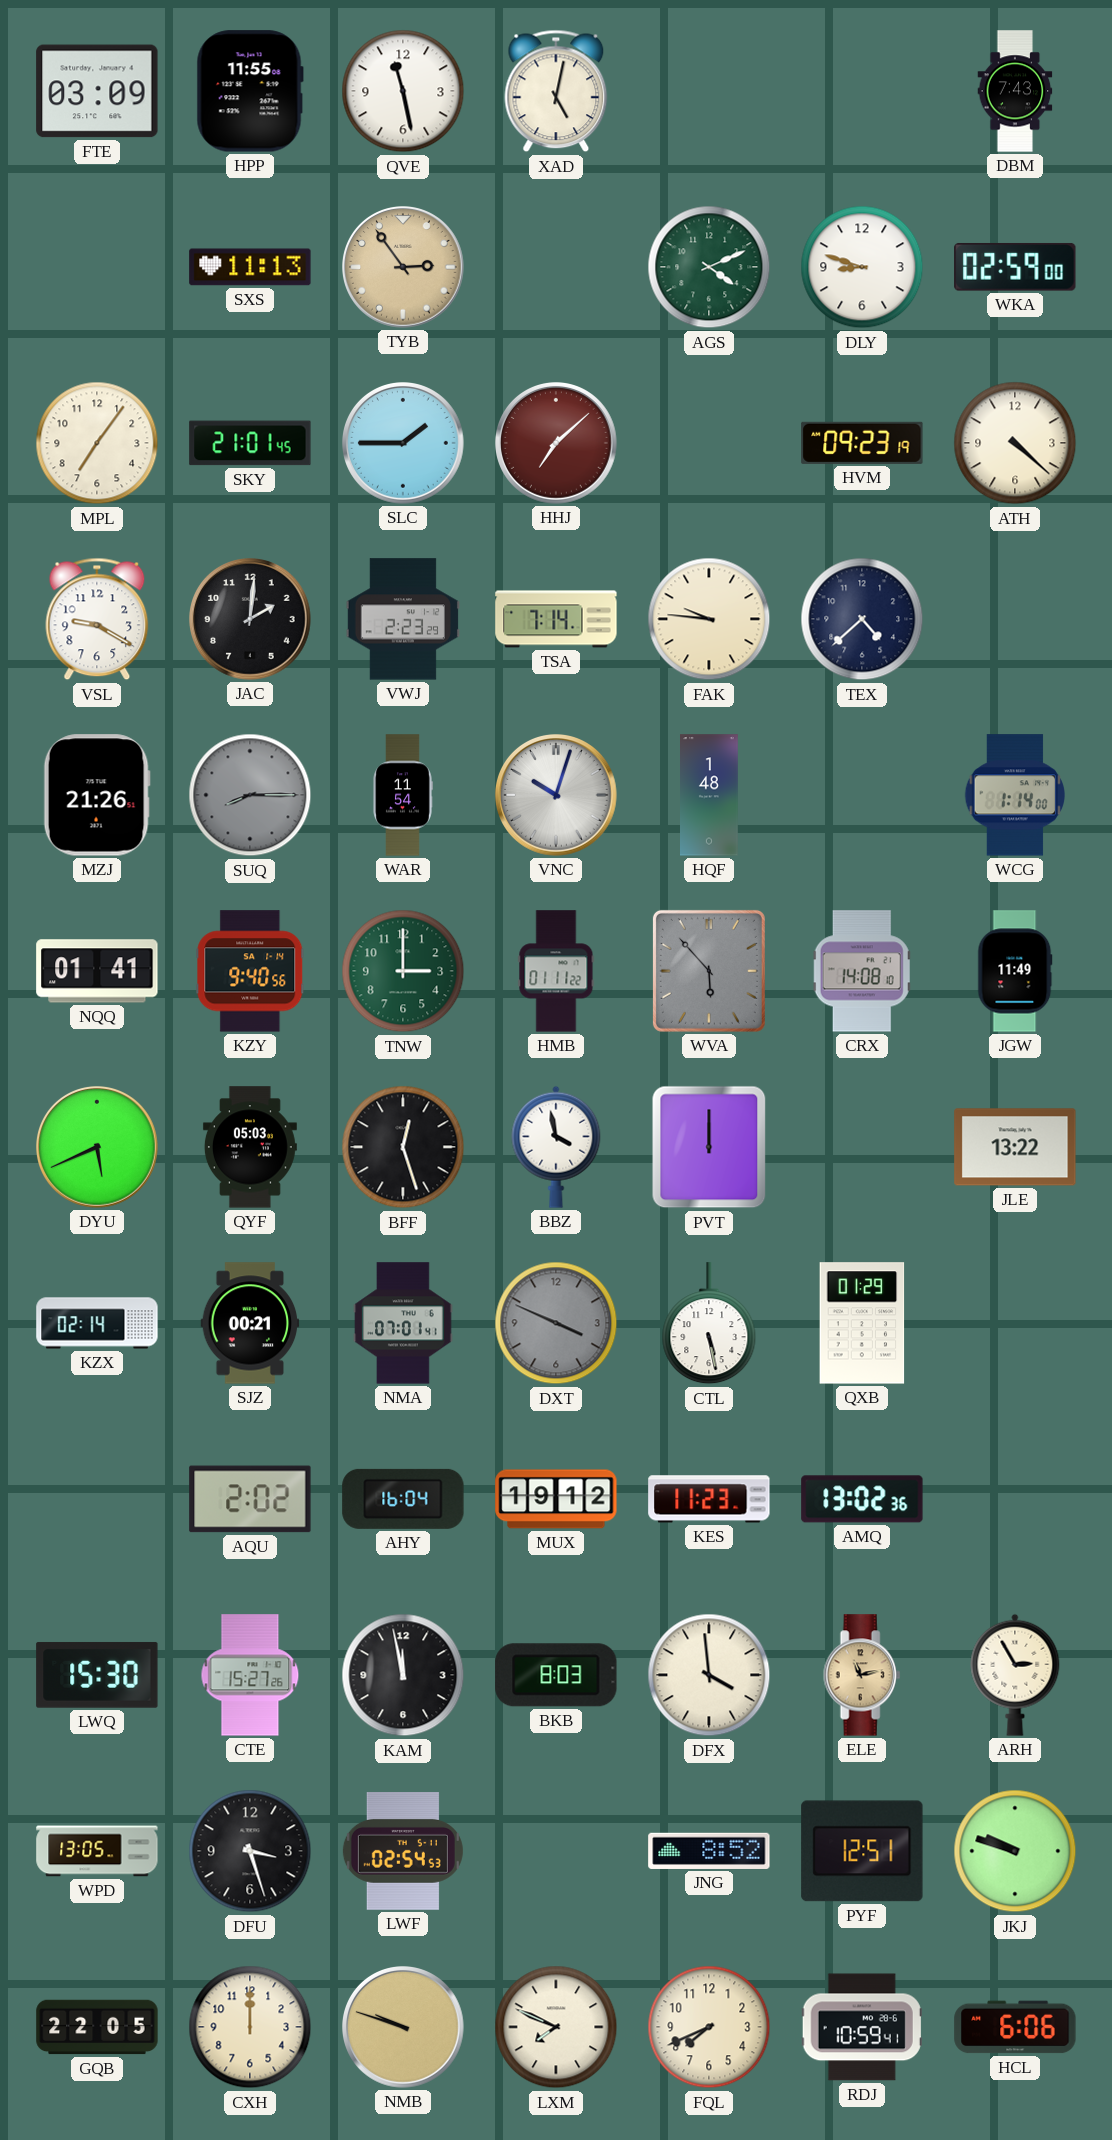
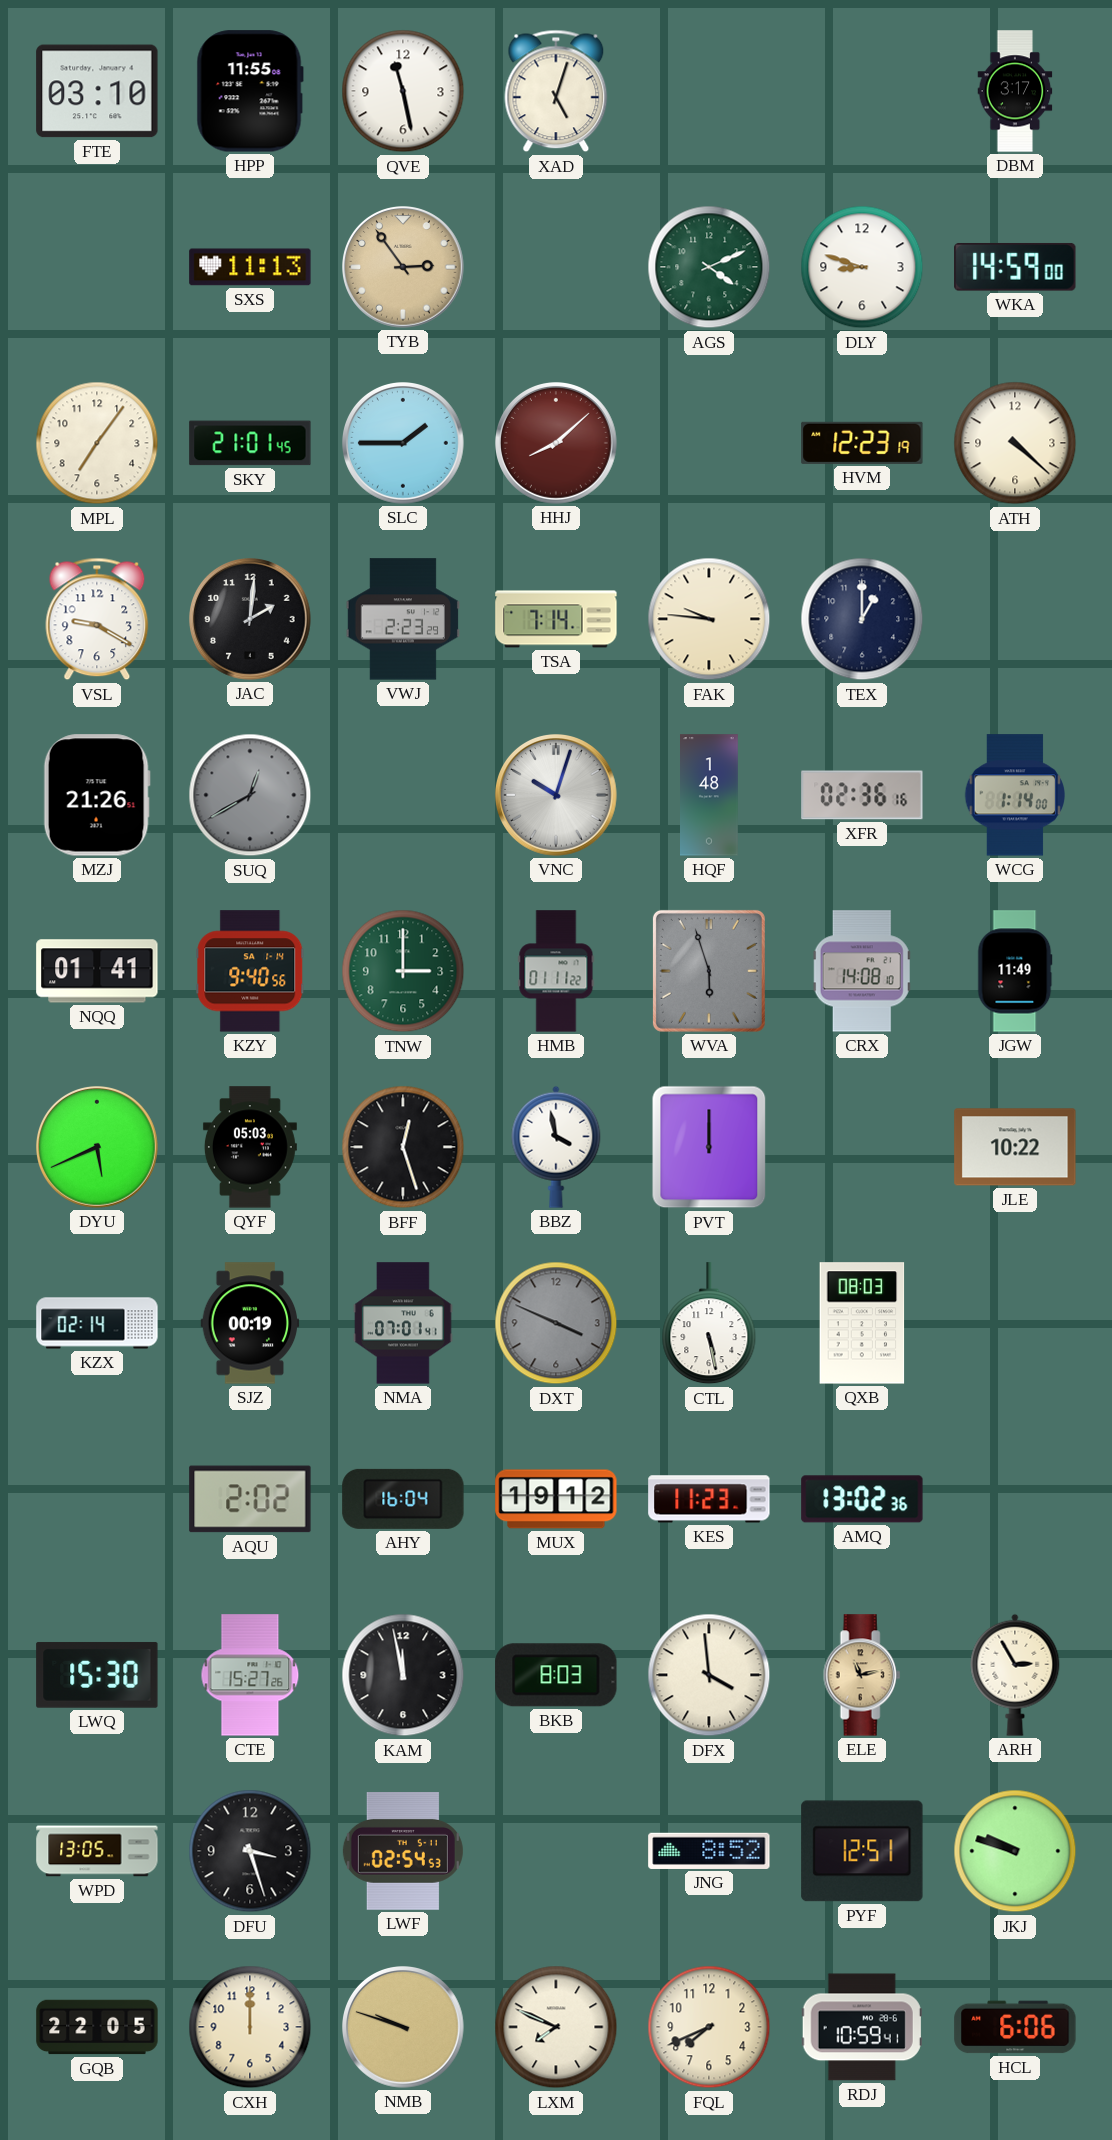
FTE: 03:09 -> 03:10
XAD: 5:02 -> 5:03
DBM: 7:43 -> 3:17
WKA: 02:59 -> 14:59
HHJ: 7:08 -> 8:08
HVM: 09:23 -> 12:23
TEX: 4:38 -> 1:00
SUQ: 8:15 -> 12:40
WAR: 11:54 -> none
XFR: none -> 02:36
WVA: 5:53 -> 5:57
JLE: 13:22 -> 10:22
SJZ: 00:21 -> 00:19
QXB: 01:29 -> 08:03
